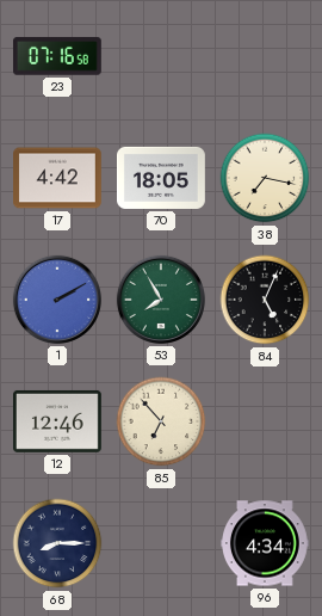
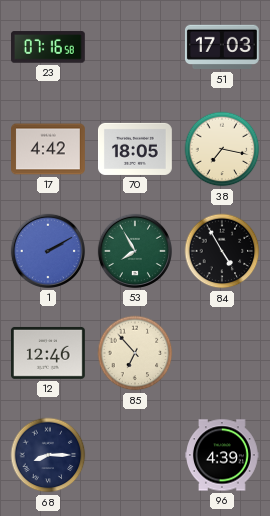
51: none -> 17:03
84: 5:04 -> 4:55
96: 4:34 -> 4:39
